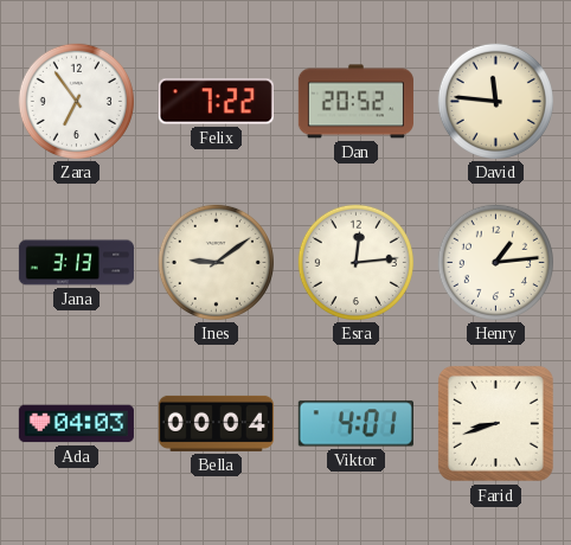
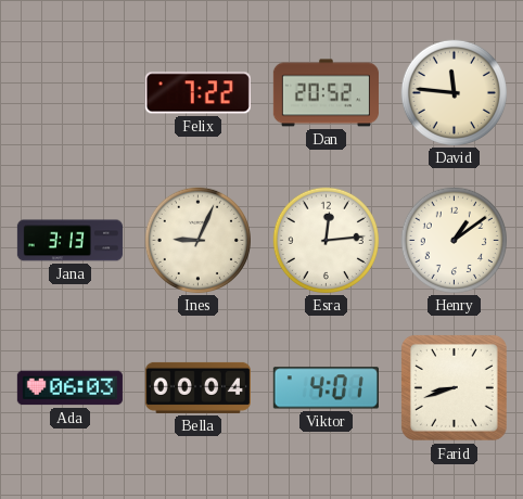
Zara: 6:54 -> none
Ines: 9:09 -> 9:04
Henry: 1:14 -> 1:09
Ada: 04:03 -> 06:03
